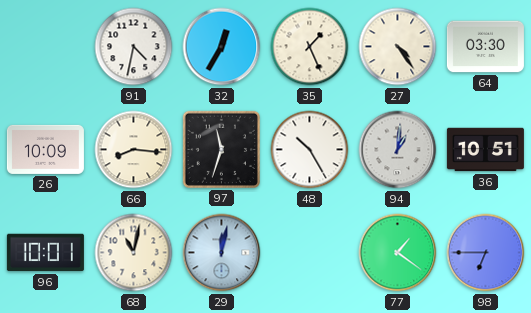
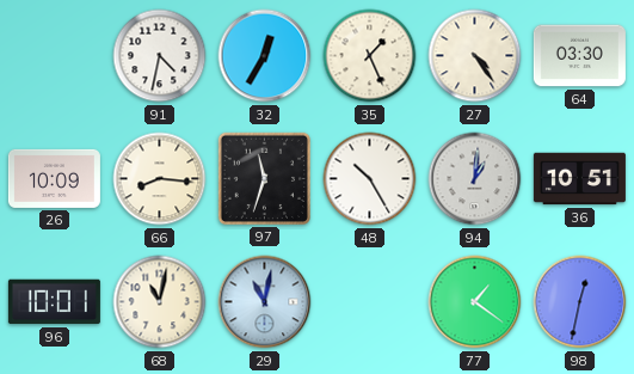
29: 12:02 -> 11:02
98: 6:45 -> 12:32
